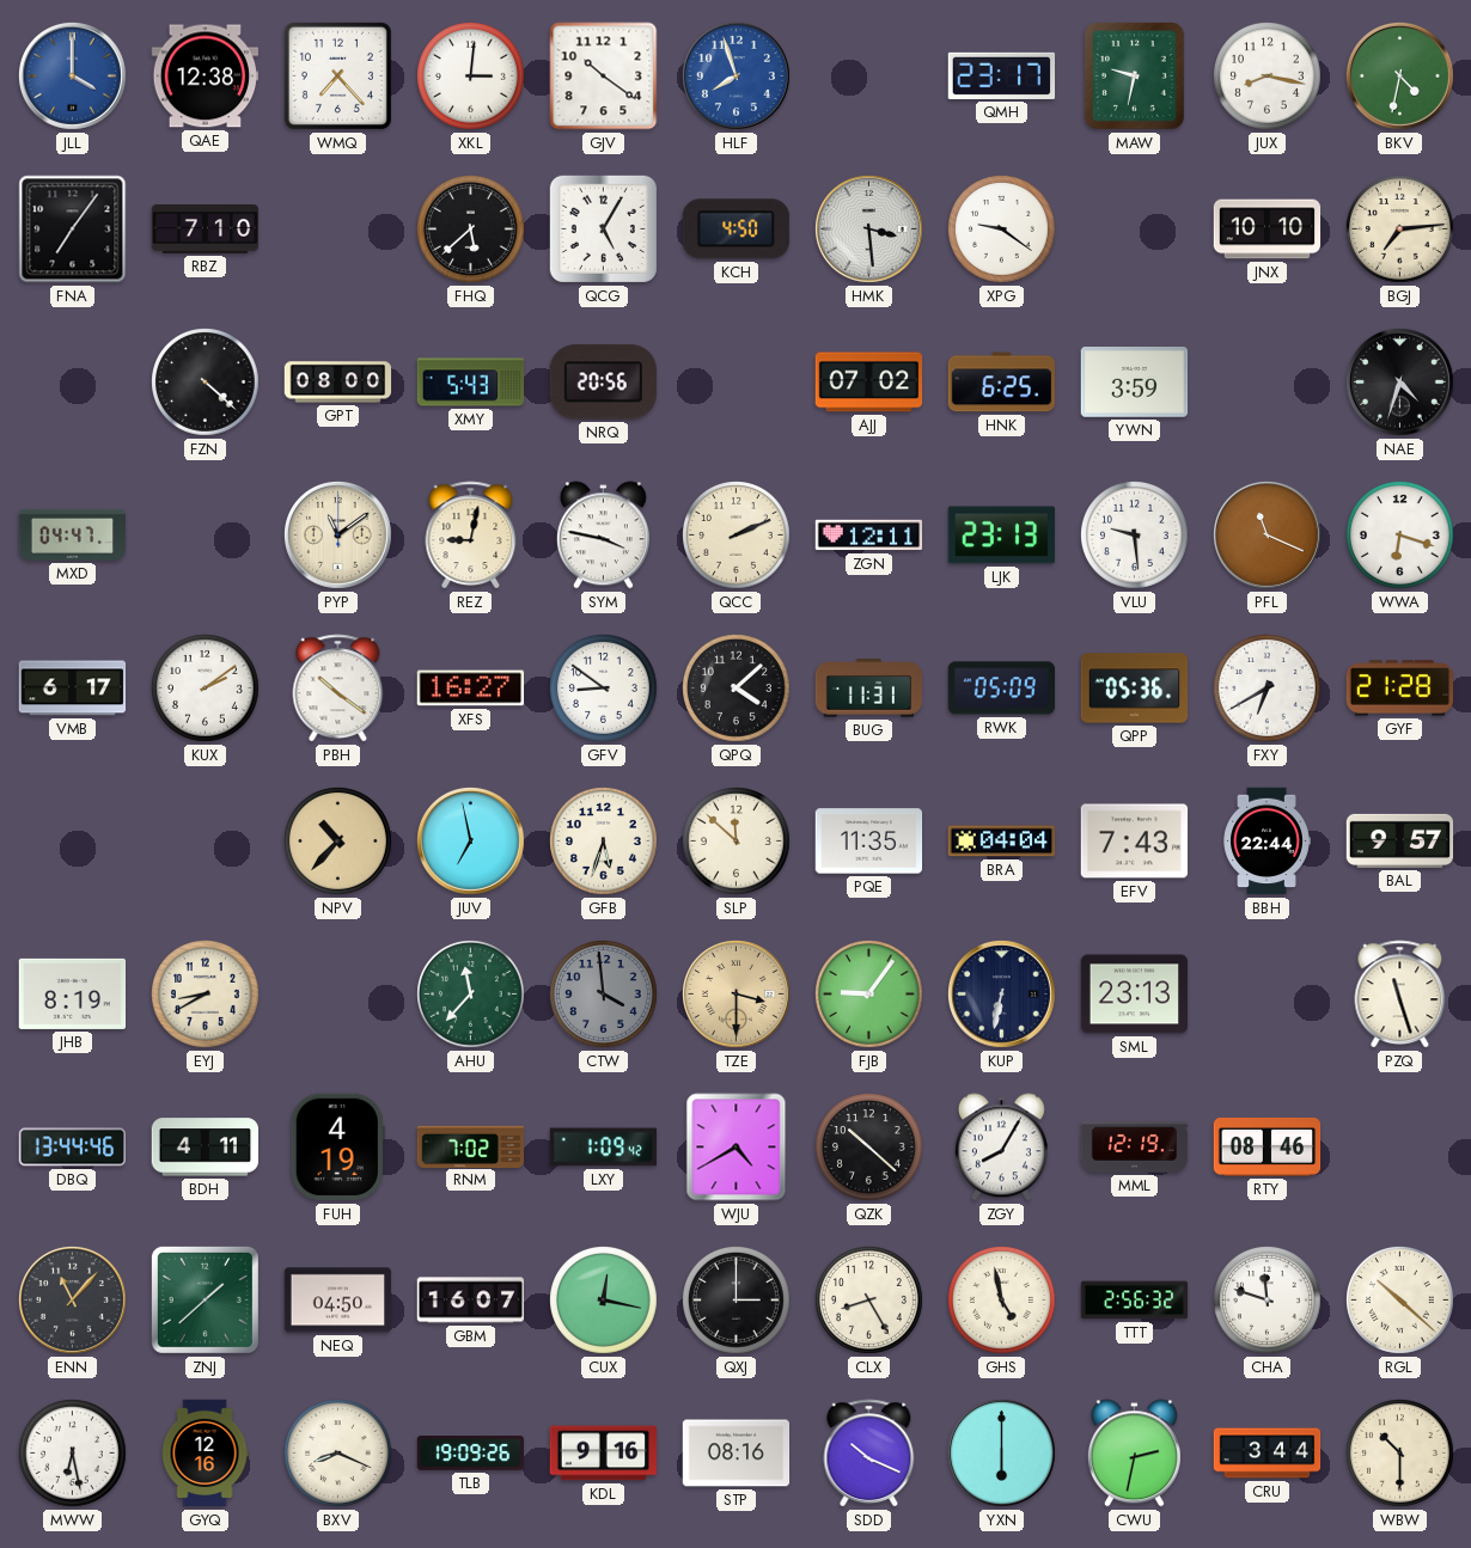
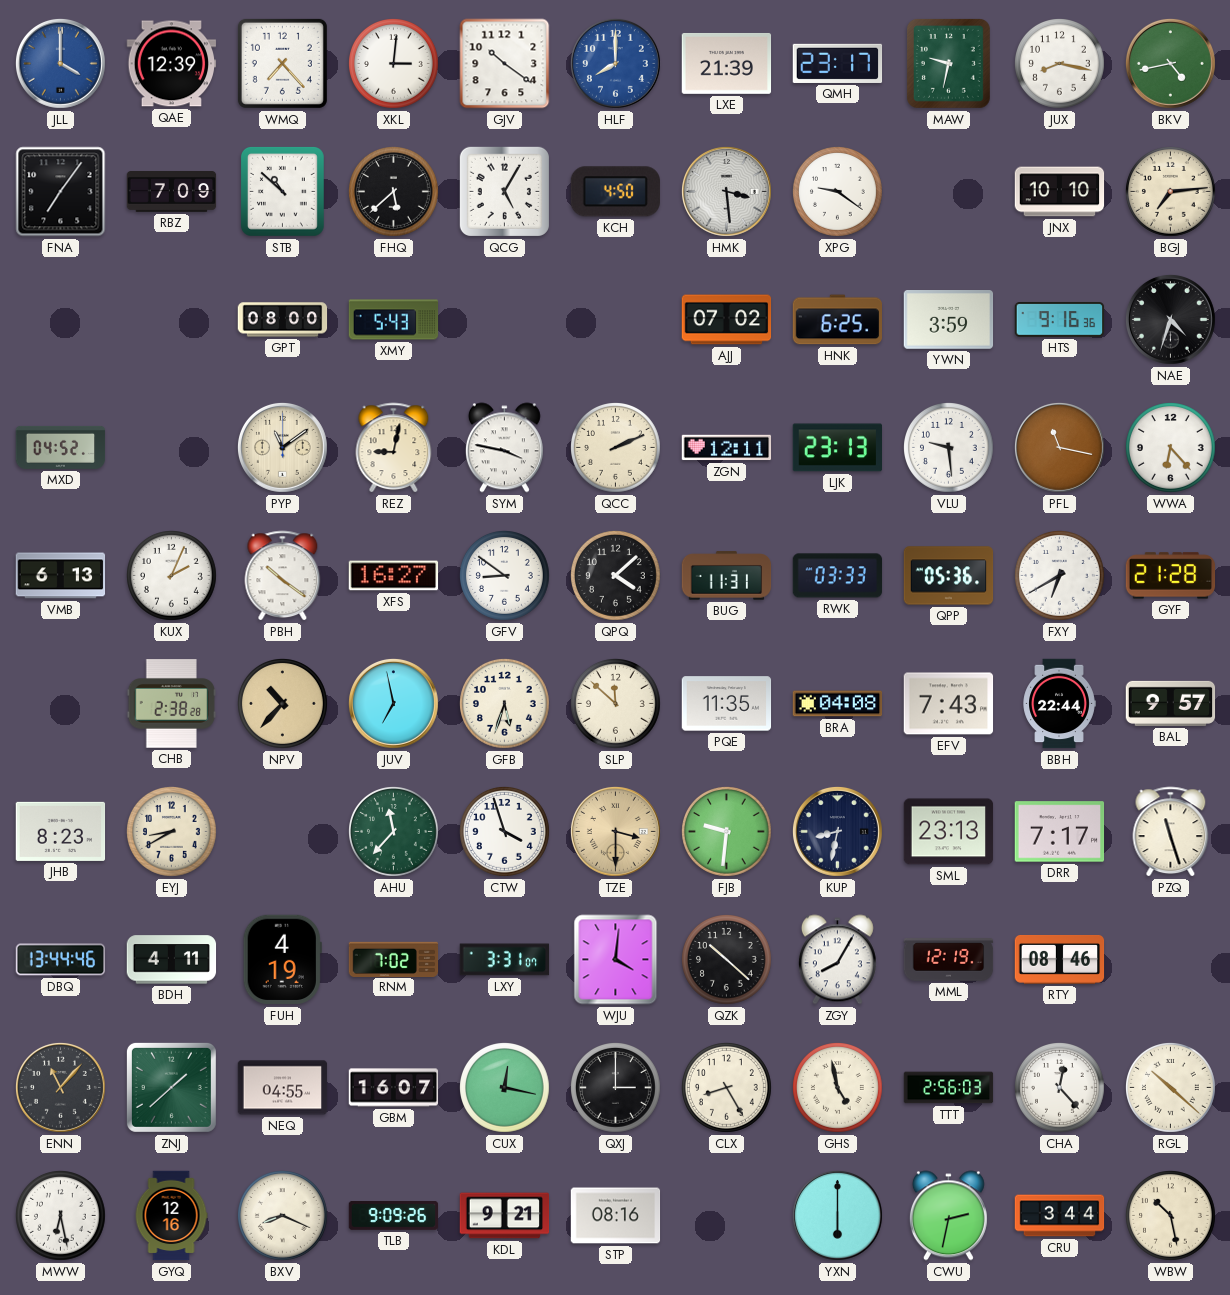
QAE: 12:38 -> 12:39
HLF: 7:57 -> 8:00
LXE: none -> 21:39
BKV: 4:32 -> 4:43
RBZ: 7:10 -> 7:09
STB: none -> 10:52
FZN: 4:22 -> none
NRQ: 20:56 -> none
HTS: none -> 9:16
MXD: 04:47 -> 04:52
PFL: 11:19 -> 11:17
WWA: 6:18 -> 6:23
VMB: 6:17 -> 6:13
KUX: 2:09 -> 2:04
RWK: 05:09 -> 03:33
CHB: none -> 2:38
BRA: 04:04 -> 04:08
JHB: 8:19 -> 8:23
CTW: 3:59 -> 3:57
CTW dial: grey -> white
FJB: 9:06 -> 9:31
KUP: 6:32 -> 8:32
DRR: none -> 7:17
LXY: 1:09 -> 3:31
WJU: 4:40 -> 4:01
NEQ: 04:50 -> 04:55
TTT: 2:56:32 -> 2:56:03
CHA: 11:48 -> 12:23
TLB: 19:09 -> 9:09
KDL: 9:16 -> 9:21
SDD: 10:19 -> none
WBW: 10:30 -> 10:28
